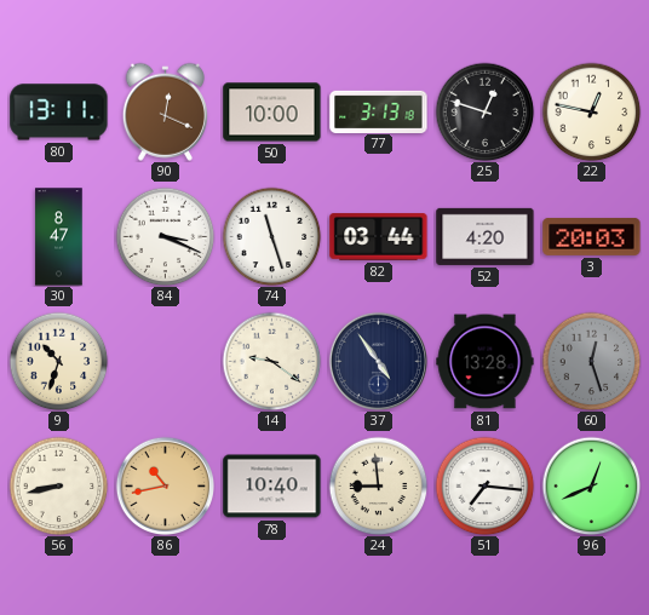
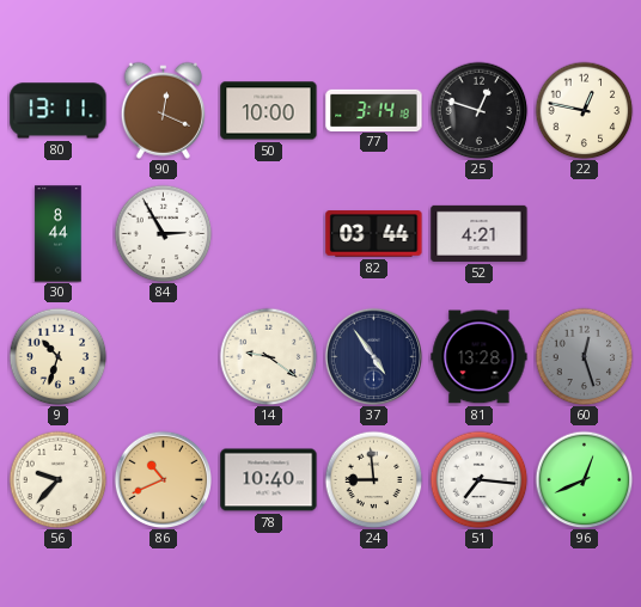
77: 3:13 -> 3:14
30: 8:47 -> 8:44
84: 3:19 -> 2:55
74: 11:27 -> none
52: 4:20 -> 4:21
3: 20:03 -> none
56: 8:43 -> 9:37
86: 10:43 -> 10:41
